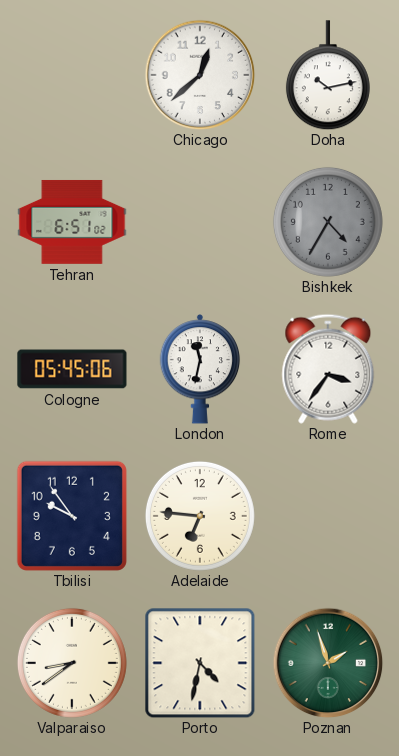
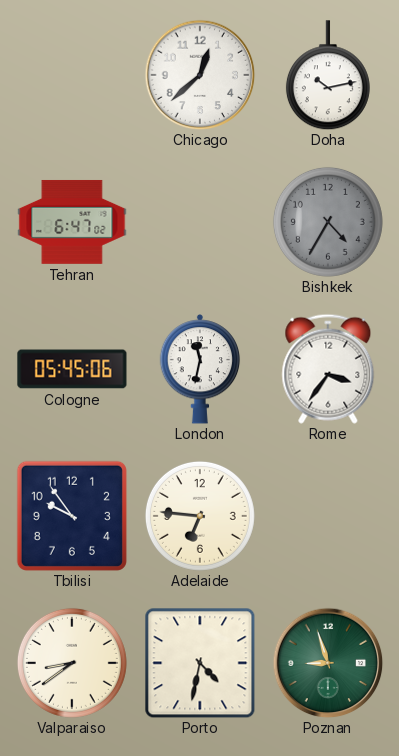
Tehran: 6:51 -> 6:47
Poznan: 1:57 -> 8:57
